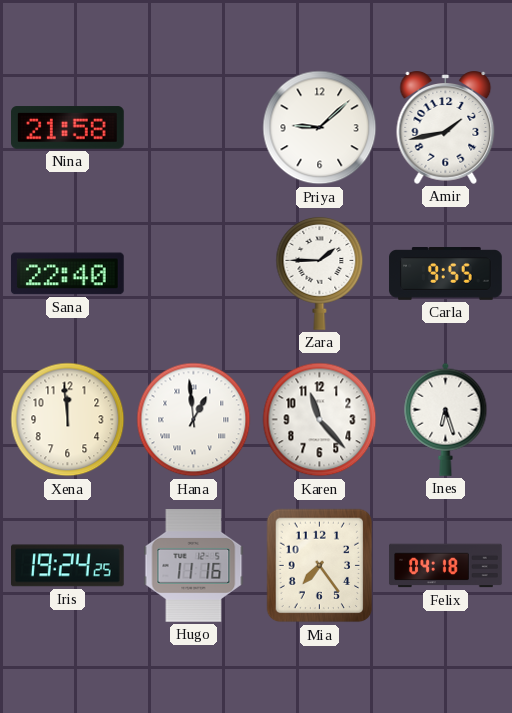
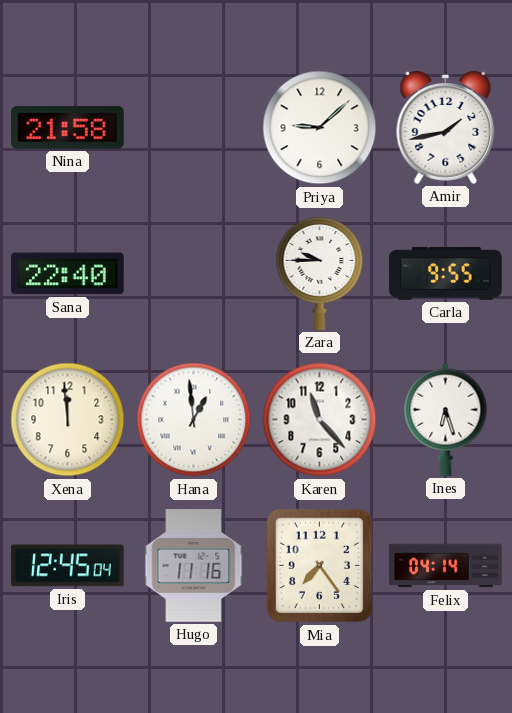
Zara: 1:45 -> 9:45
Iris: 19:24 -> 12:45
Felix: 04:18 -> 04:14
